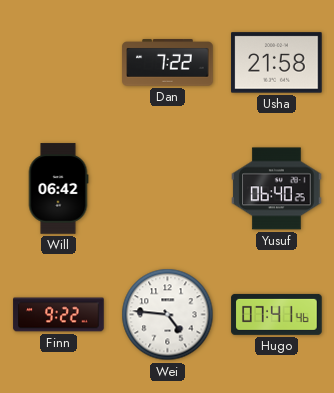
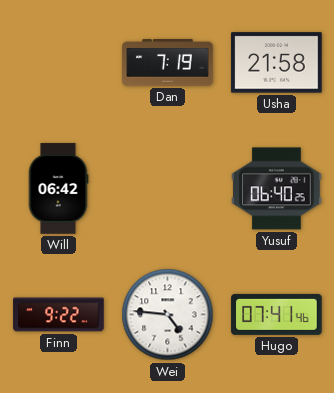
Dan: 7:22 -> 7:19
